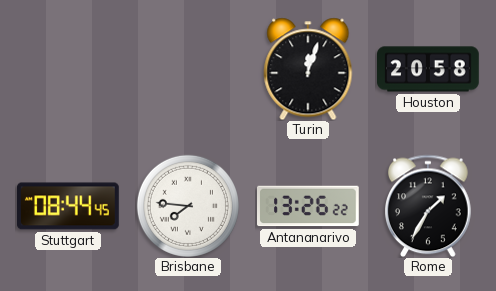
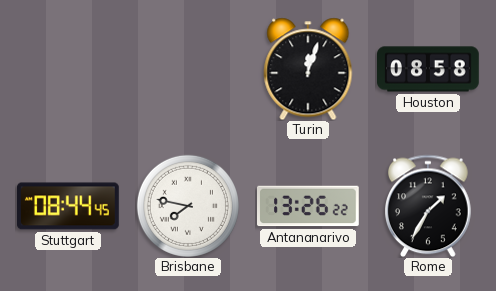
Houston: 20:58 -> 08:58
Brisbane: 7:46 -> 7:47
